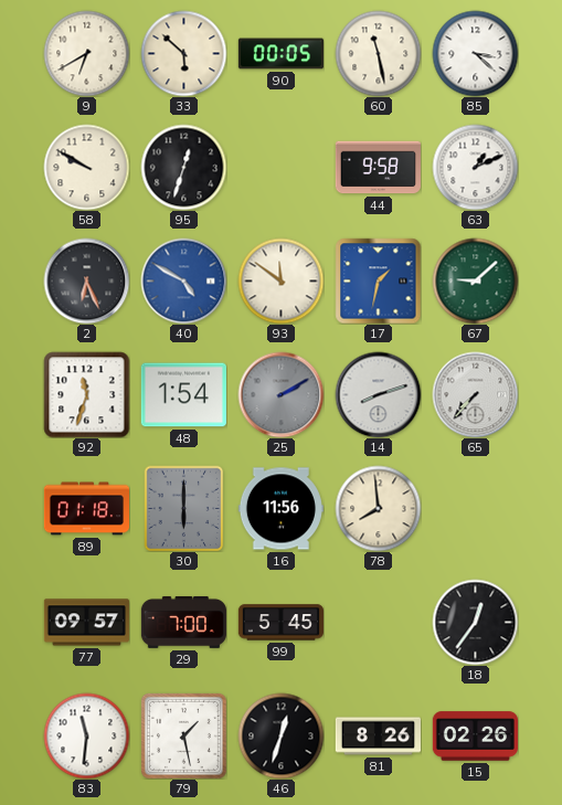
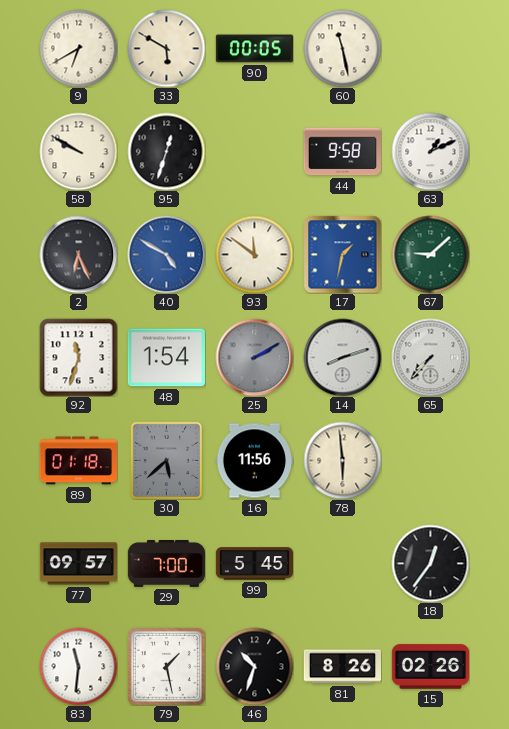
33: 5:52 -> 5:50
85: 3:22 -> none
30: 6:00 -> 5:38
78: 7:59 -> 5:59
46: 12:33 -> 10:33
